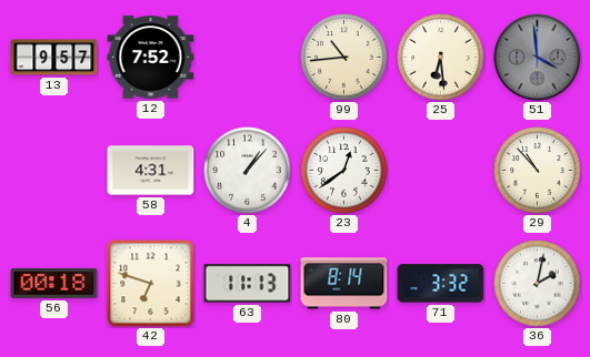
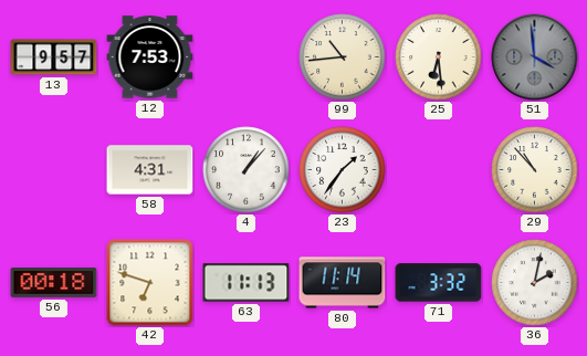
12: 7:52 -> 7:53
23: 12:39 -> 1:36
80: 8:14 -> 11:14
